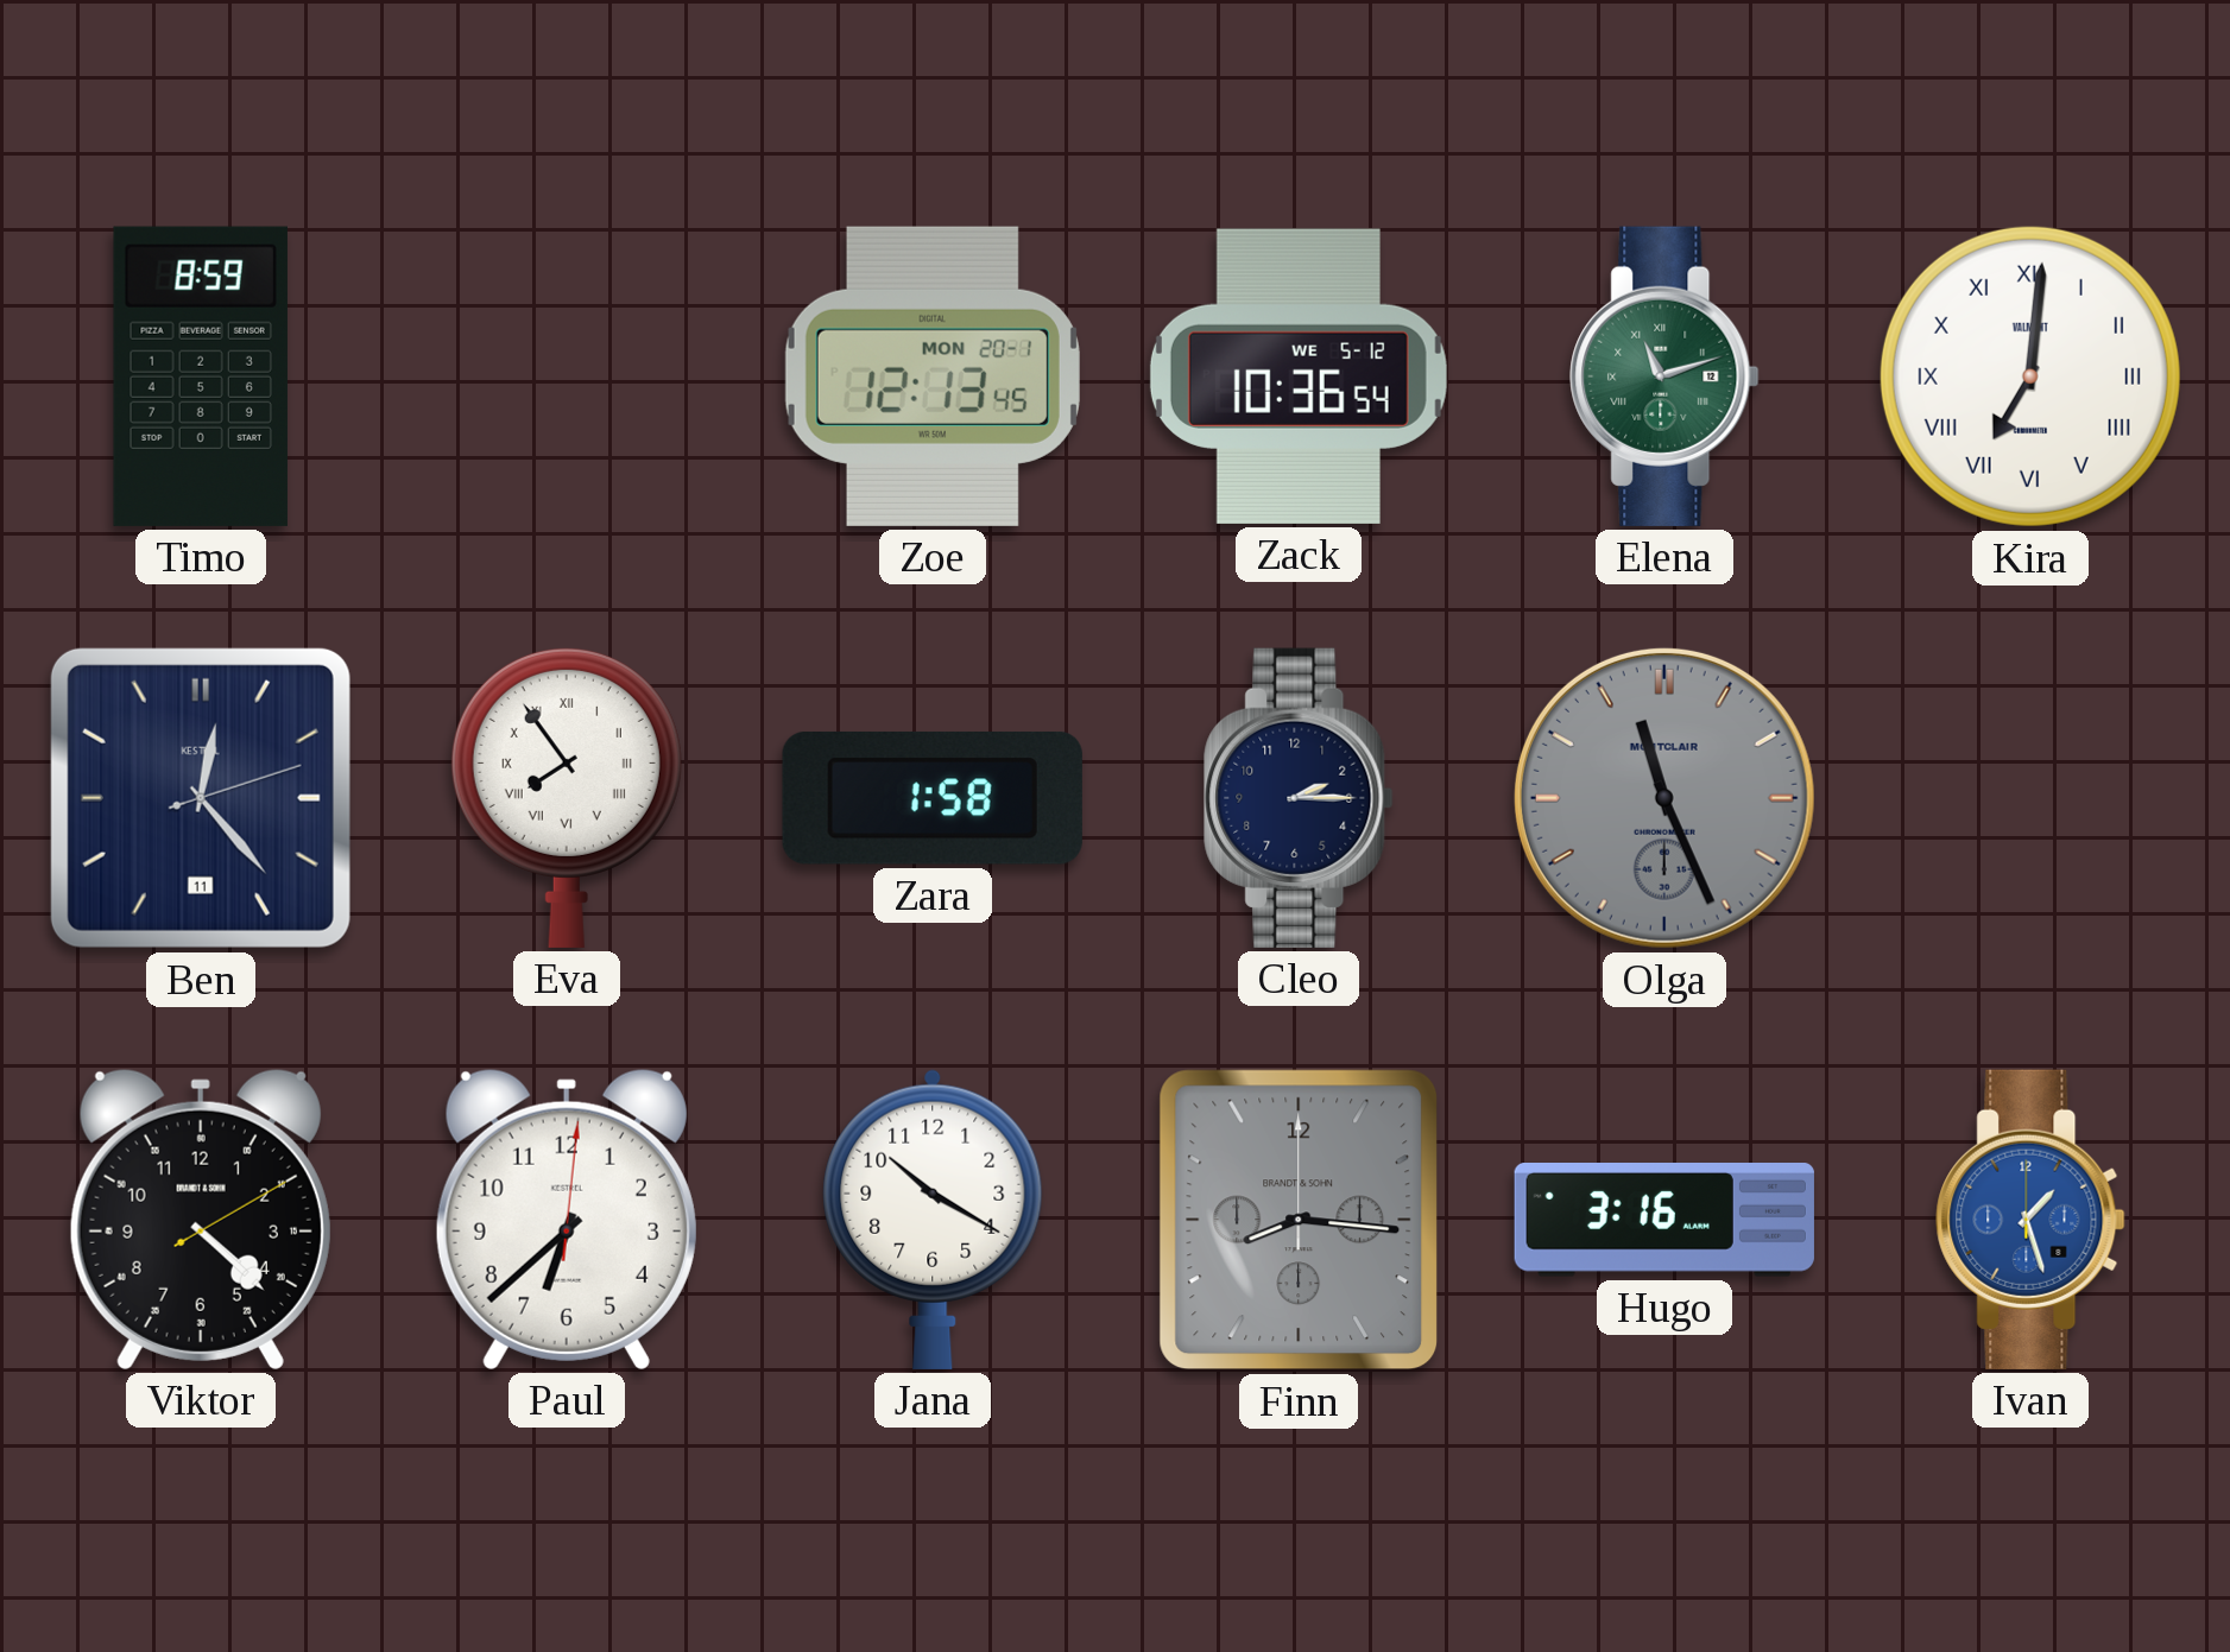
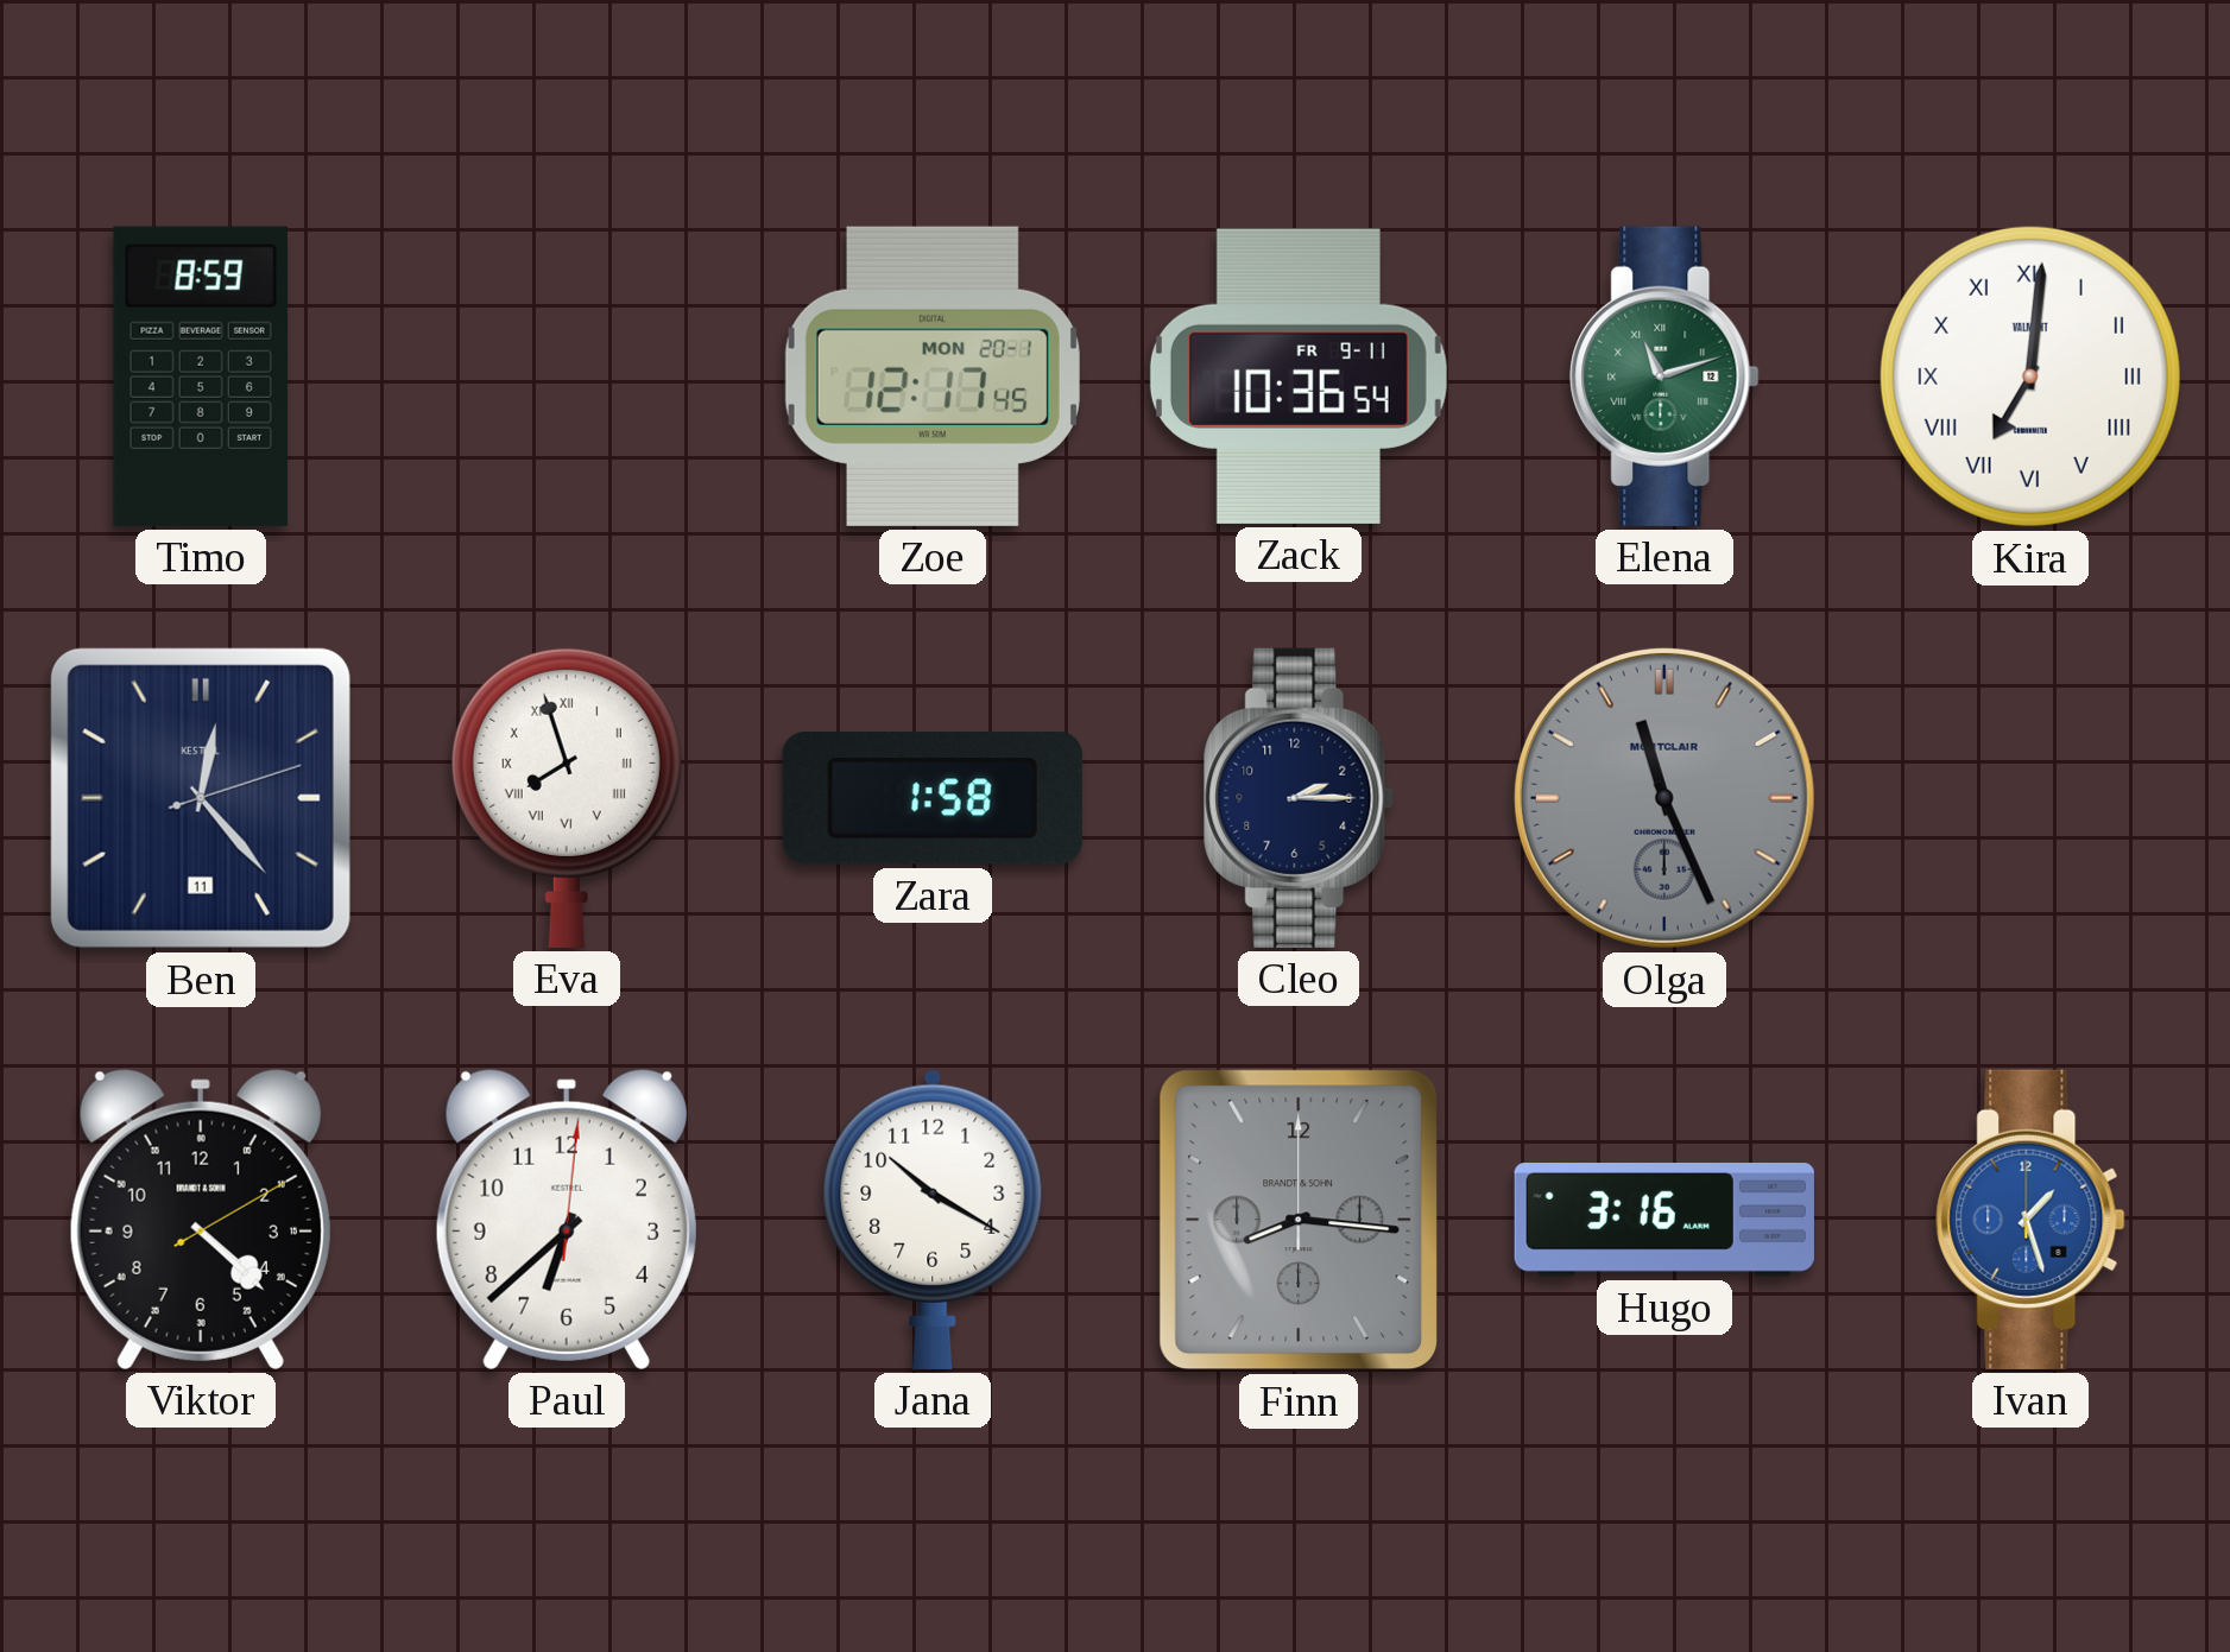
Zoe: 12:13 -> 12:17
Zack date: WE 5-12 -> FR 9-11
Eva: 7:54 -> 7:57
